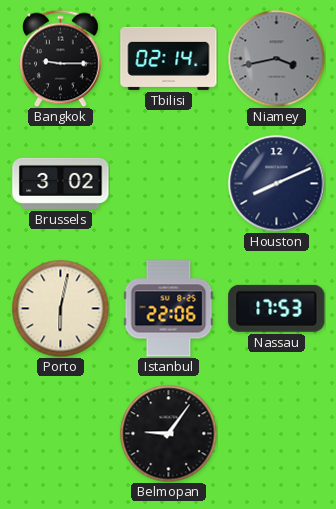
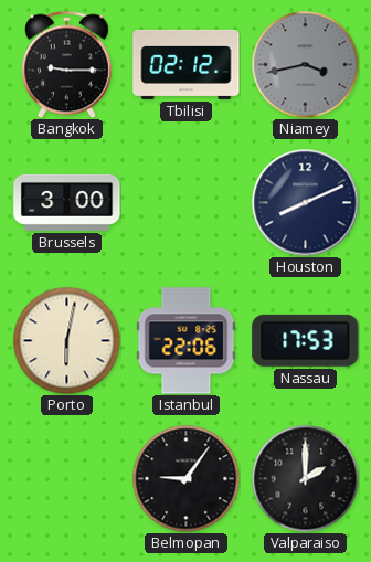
Tbilisi: 02:14 -> 02:12
Brussels: 3:02 -> 3:00
Valparaiso: none -> 2:00
